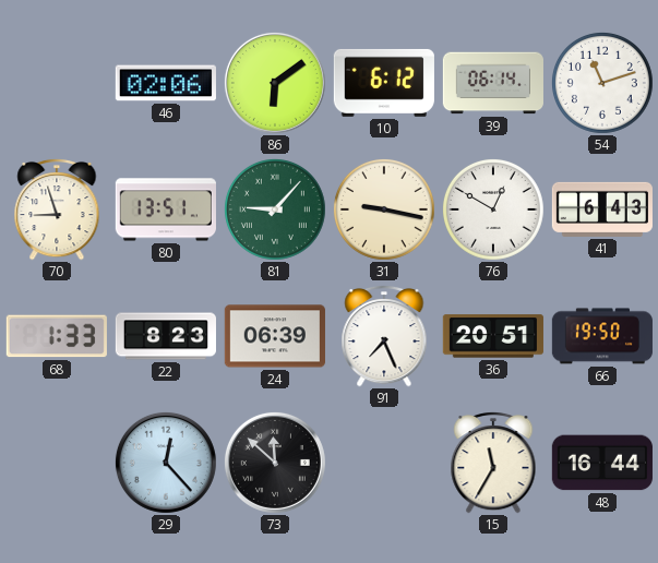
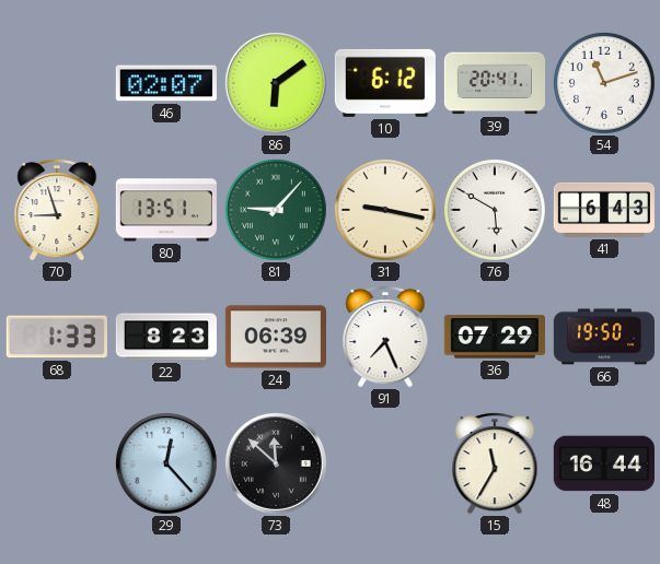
46: 02:06 -> 02:07
39: 06:14 -> 20:41
76: 12:50 -> 5:50
36: 20:51 -> 07:29
